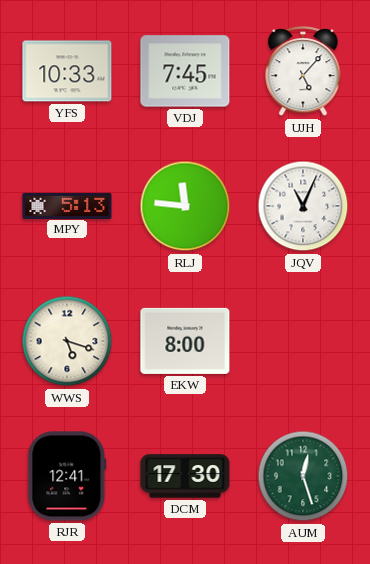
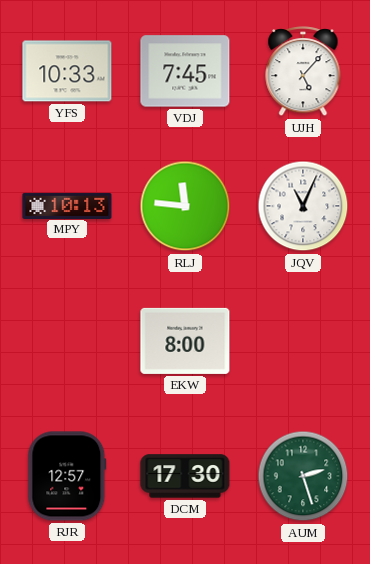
MPY: 5:13 -> 10:13
WWS: 5:18 -> none
RJR: 12:41 -> 12:57
AUM: 12:27 -> 2:27
